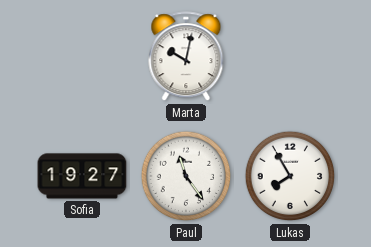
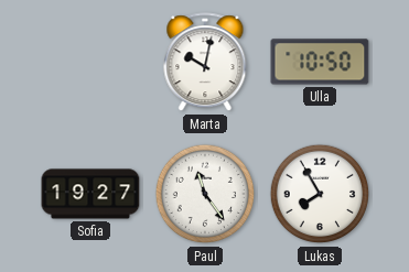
Ulla: none -> 10:50
